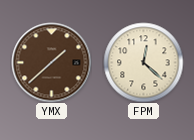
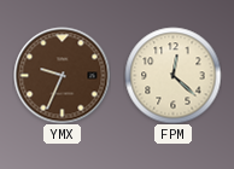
YMX: 1:38 -> 9:34
